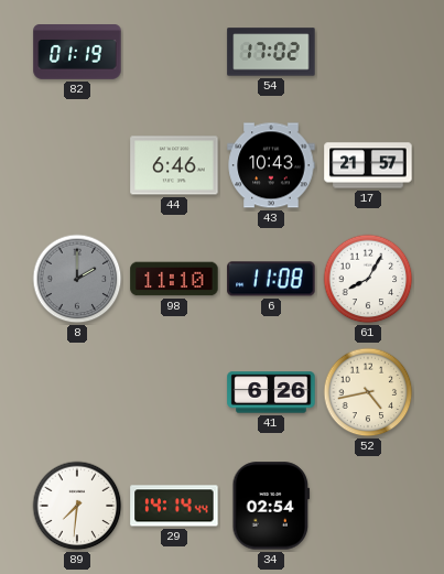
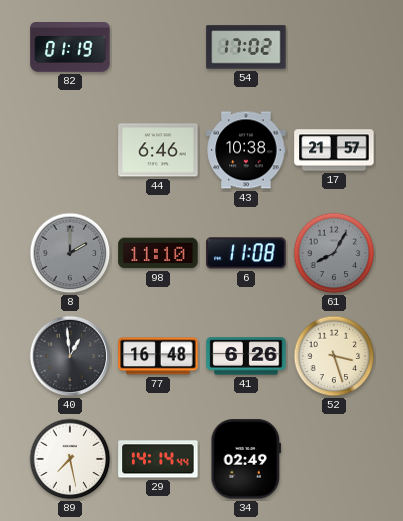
43: 10:43 -> 10:38
61 dial: white -> grey
40: none -> 12:59
77: none -> 16:48
52: 4:43 -> 3:27
89: 7:31 -> 7:28
34: 02:54 -> 02:49
